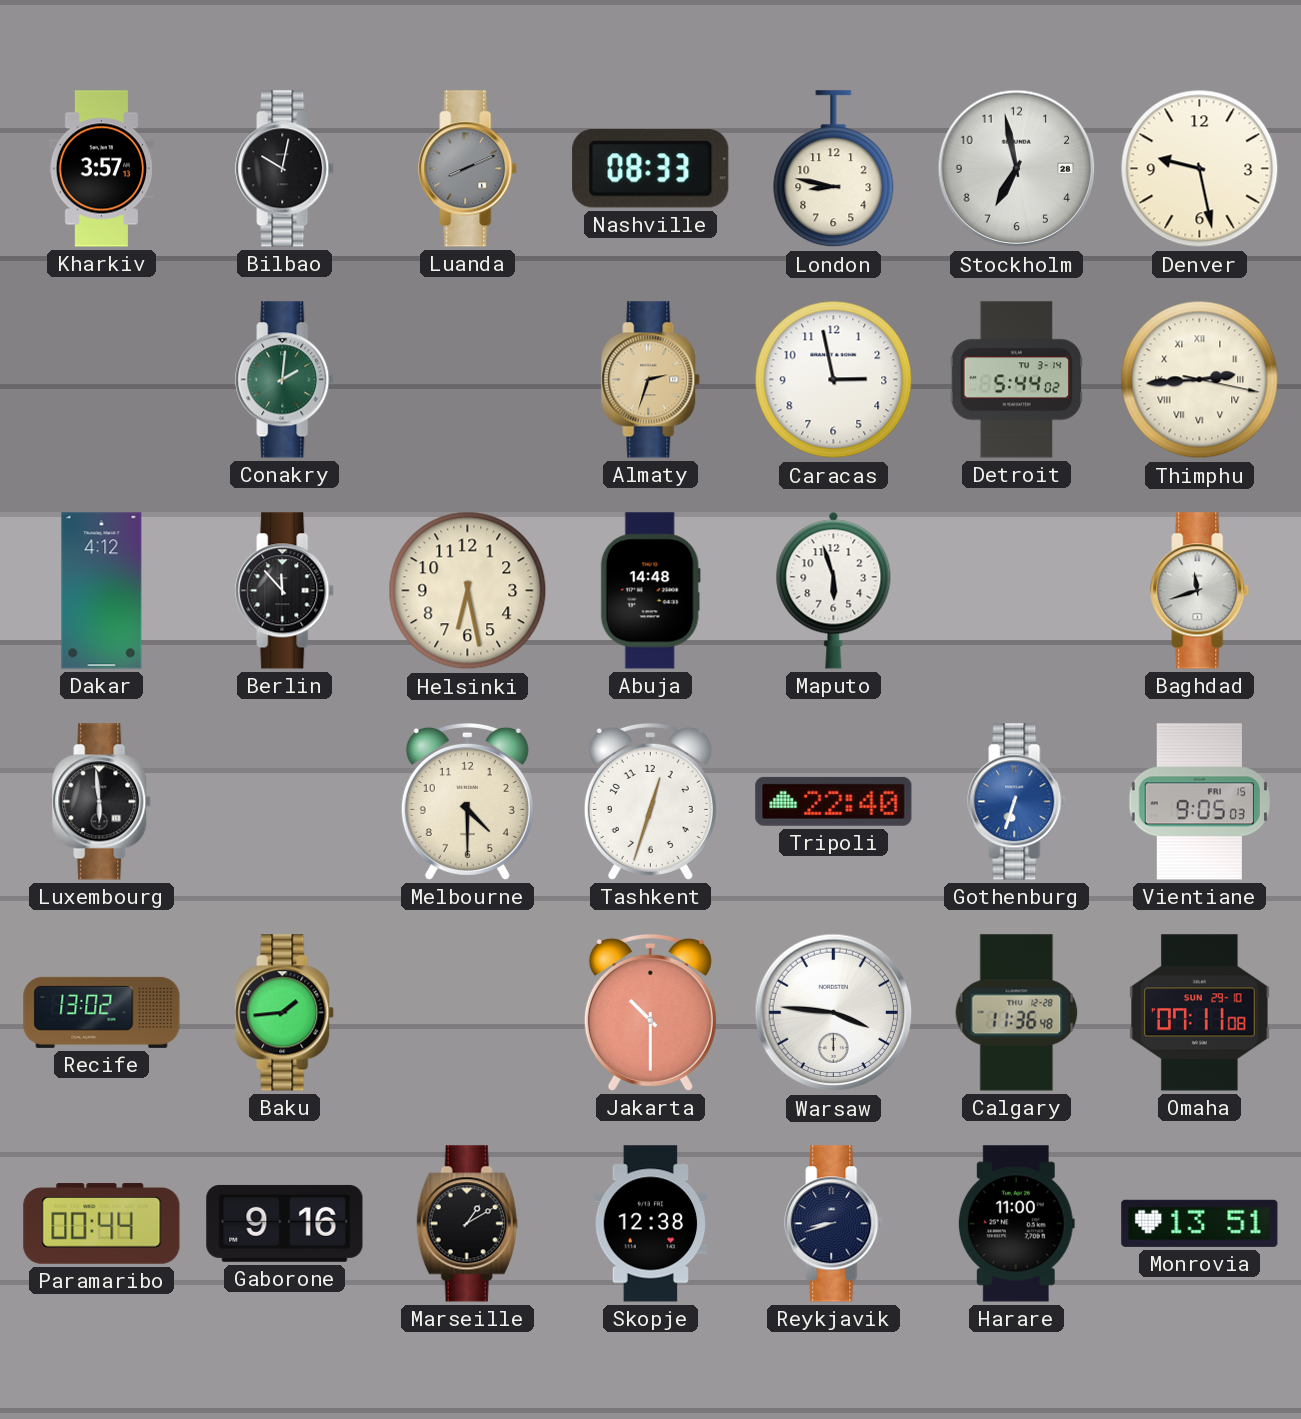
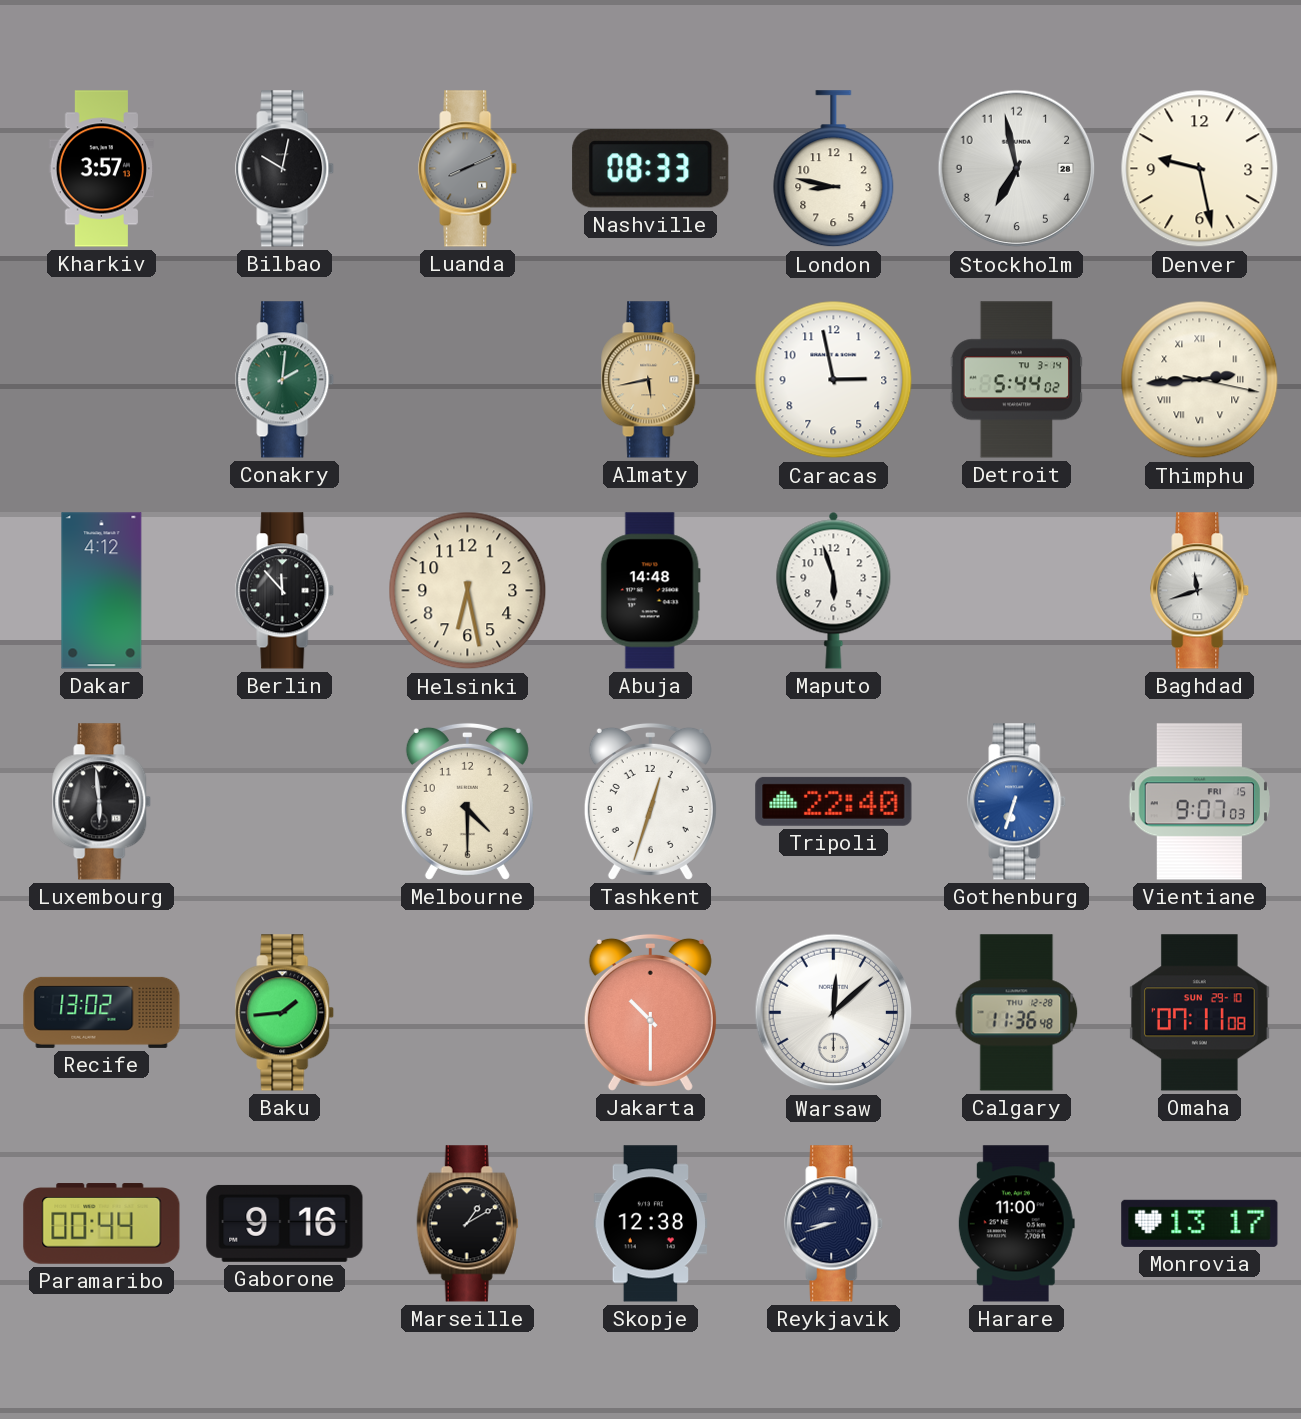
Almaty: 2:33 -> 5:43
Vientiane: 9:05 -> 9:07
Warsaw: 3:46 -> 12:08
Monrovia: 13:51 -> 13:17
